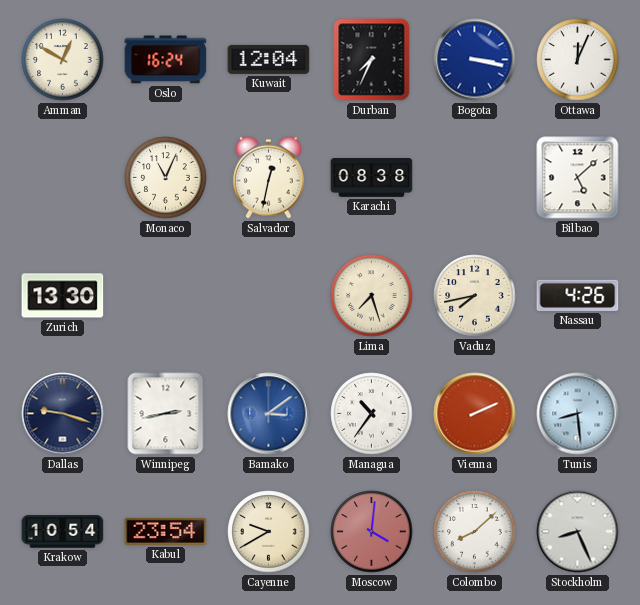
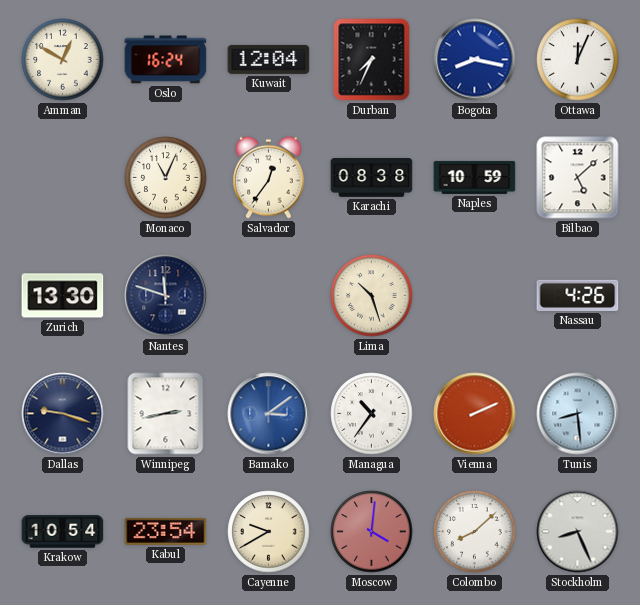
Bogota: 3:17 -> 8:17
Salvador: 12:32 -> 12:36
Naples: none -> 10:59
Nantes: none -> 11:48
Lima: 7:27 -> 10:27
Vaduz: 7:43 -> none
